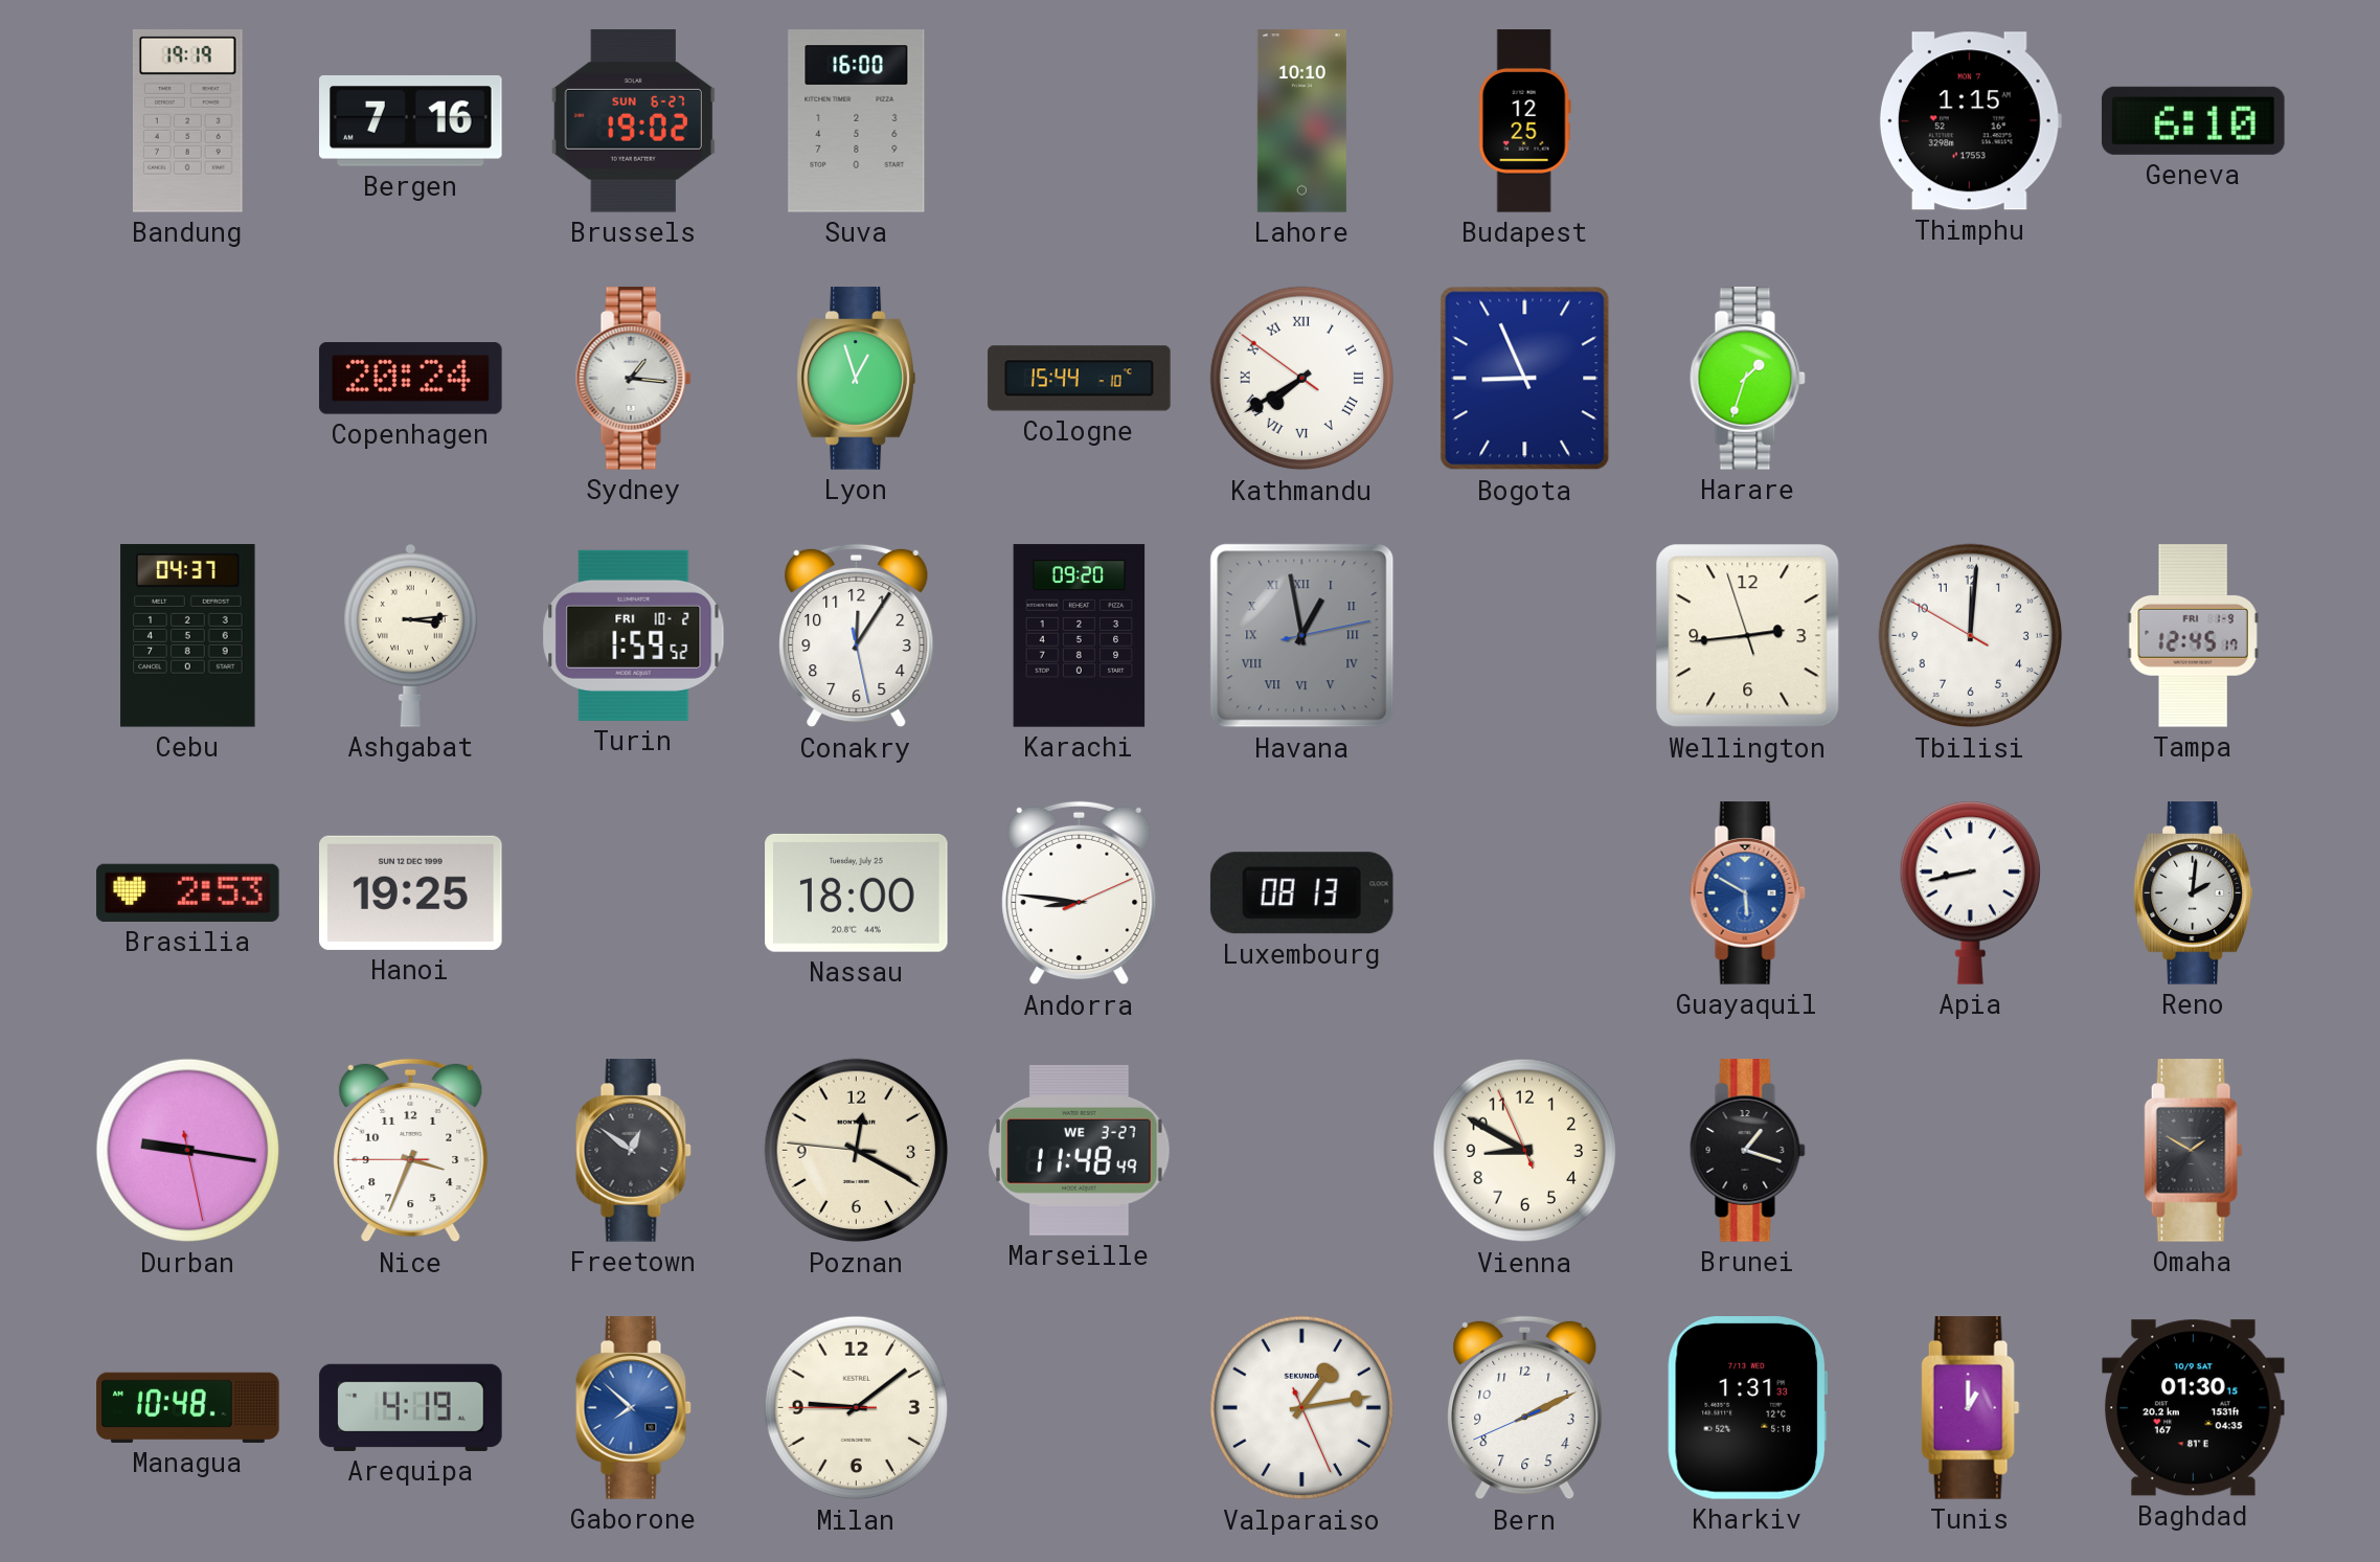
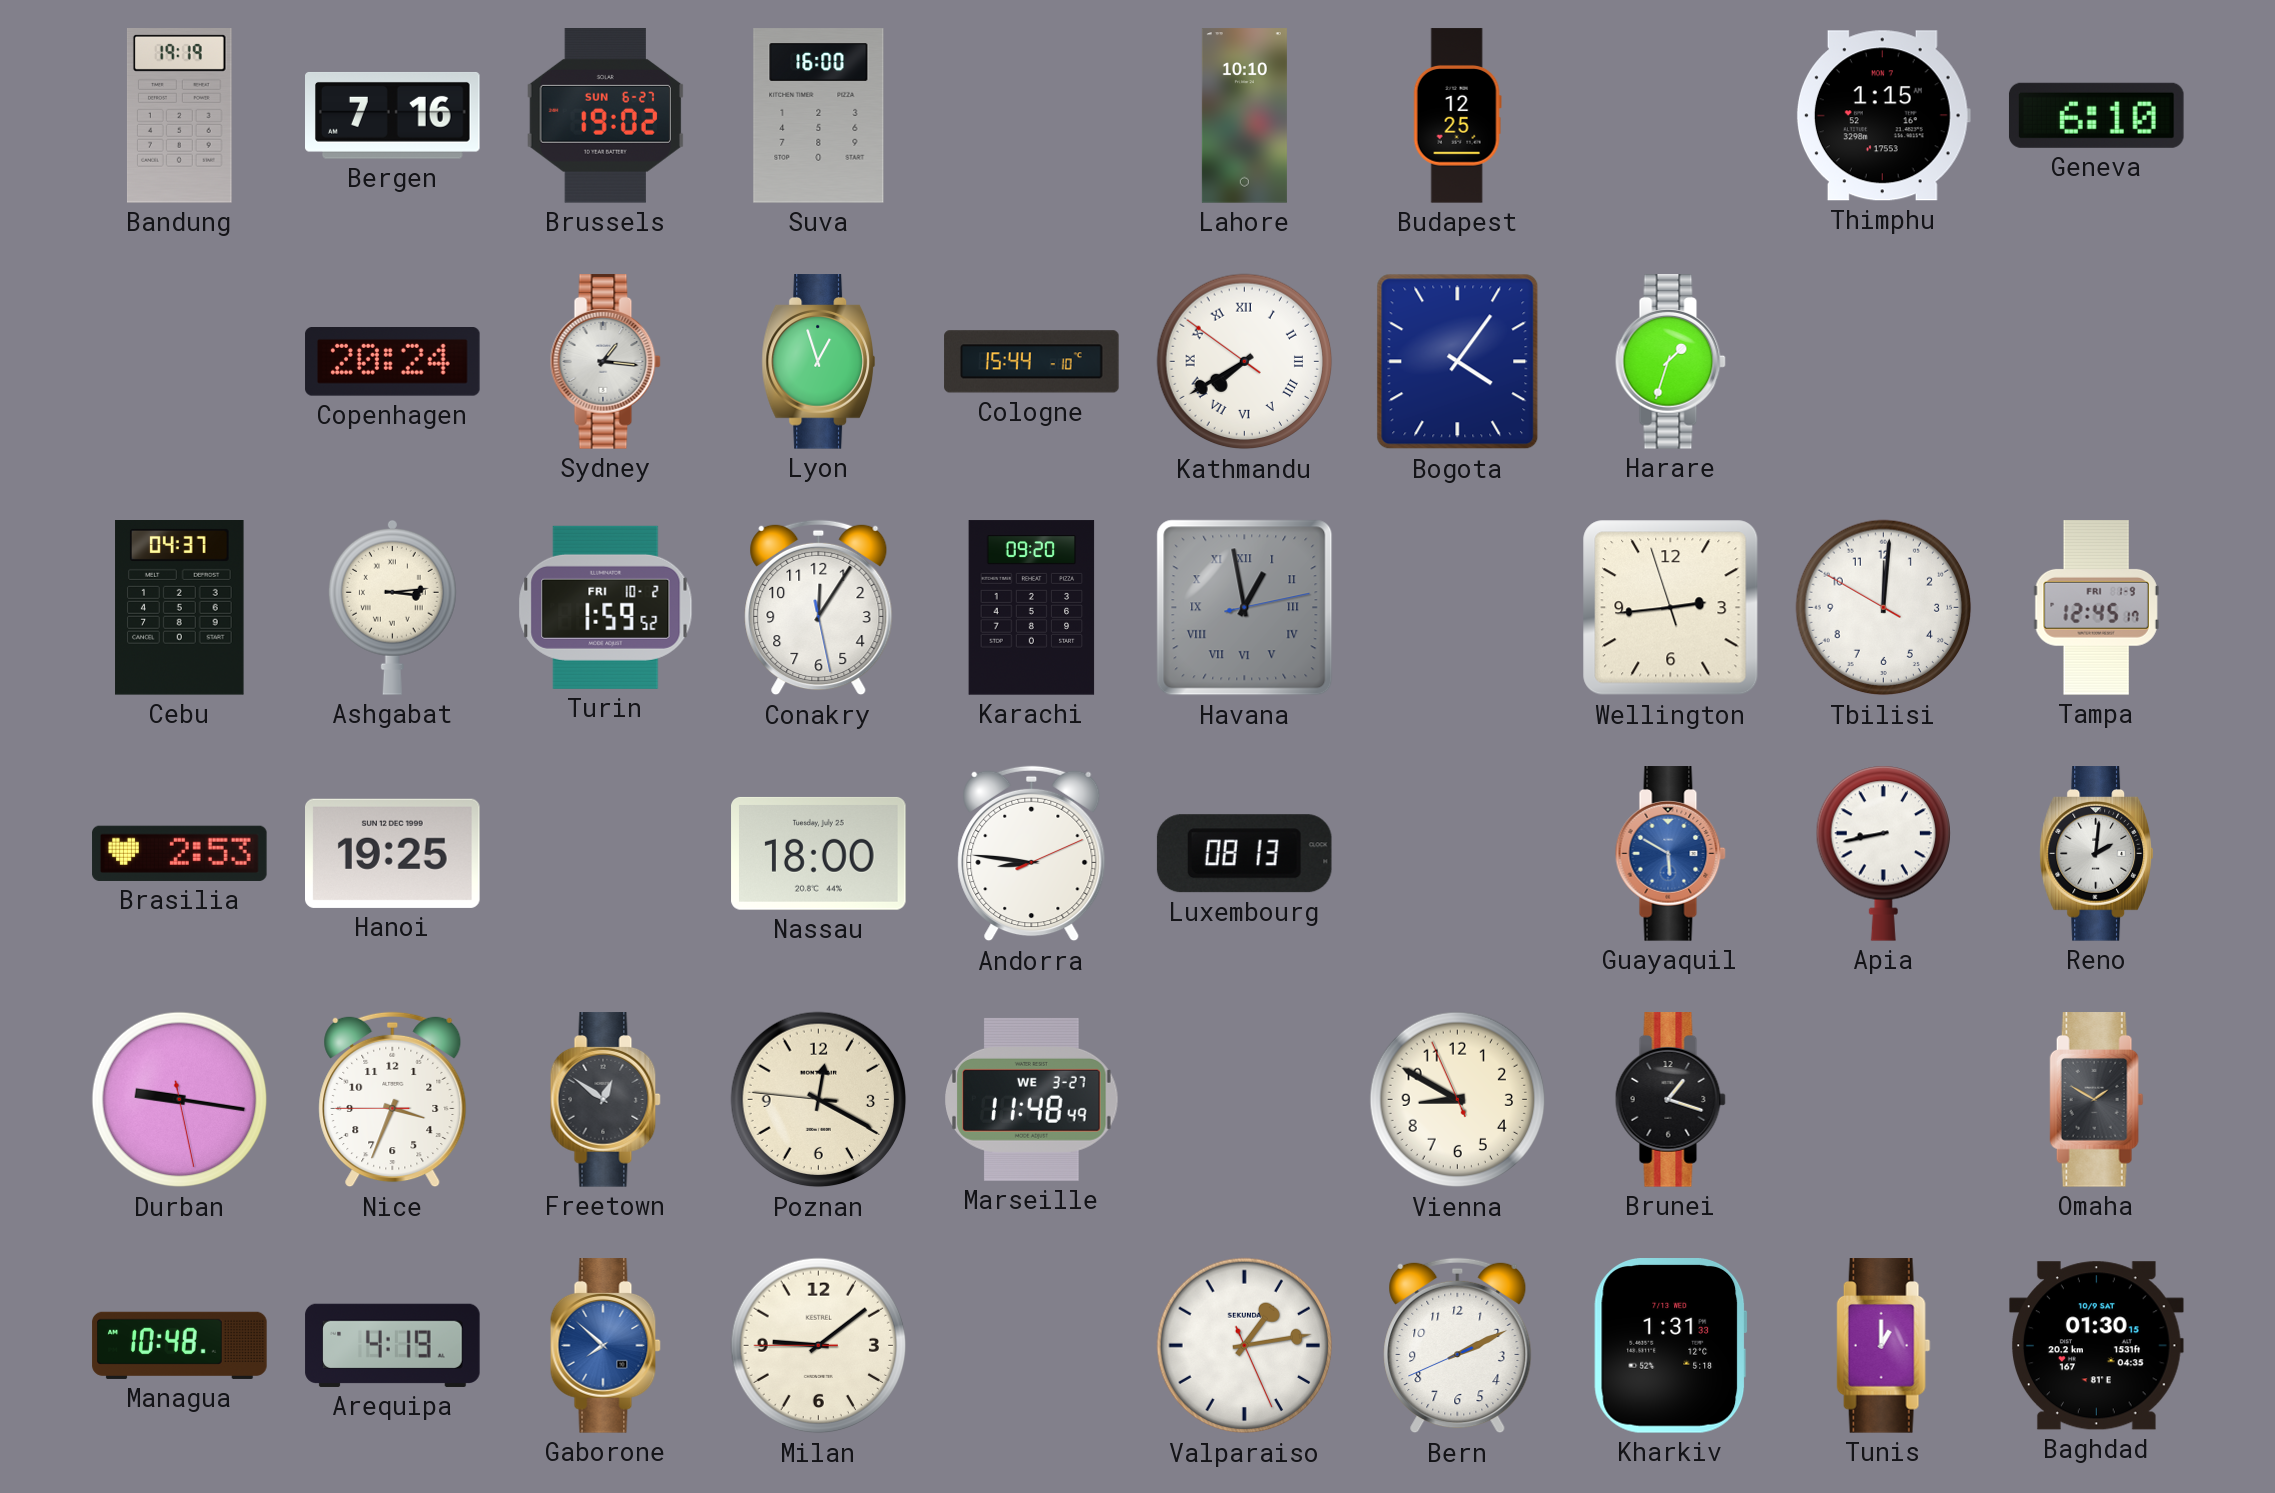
Bogota: 8:56 -> 4:06
